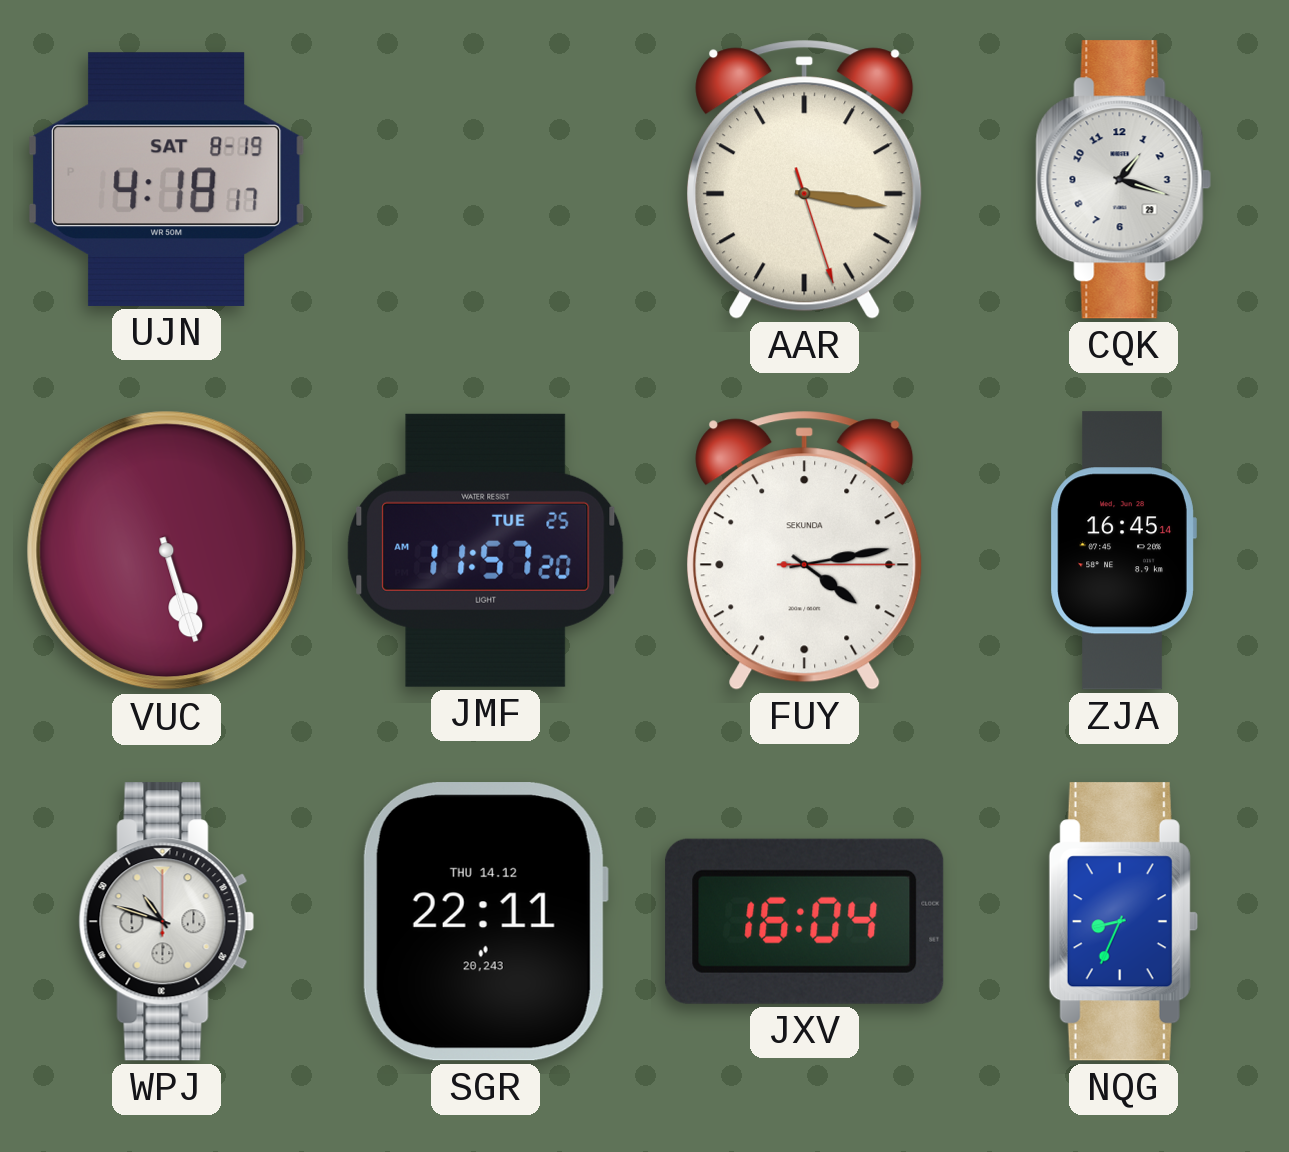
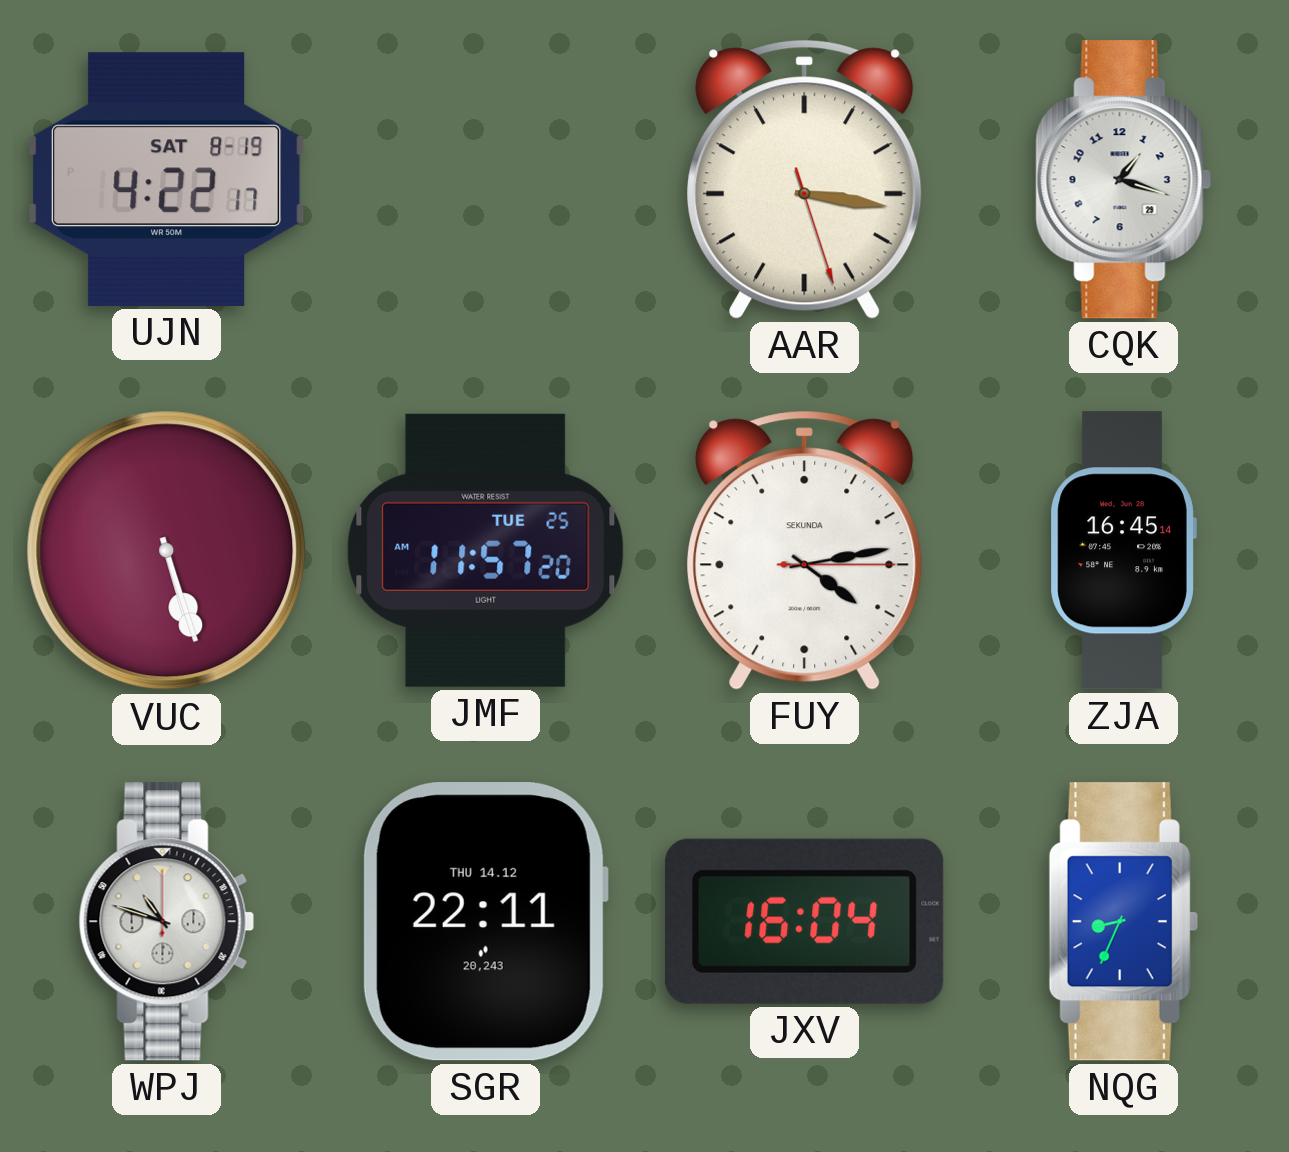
UJN: 4:18 -> 4:22
